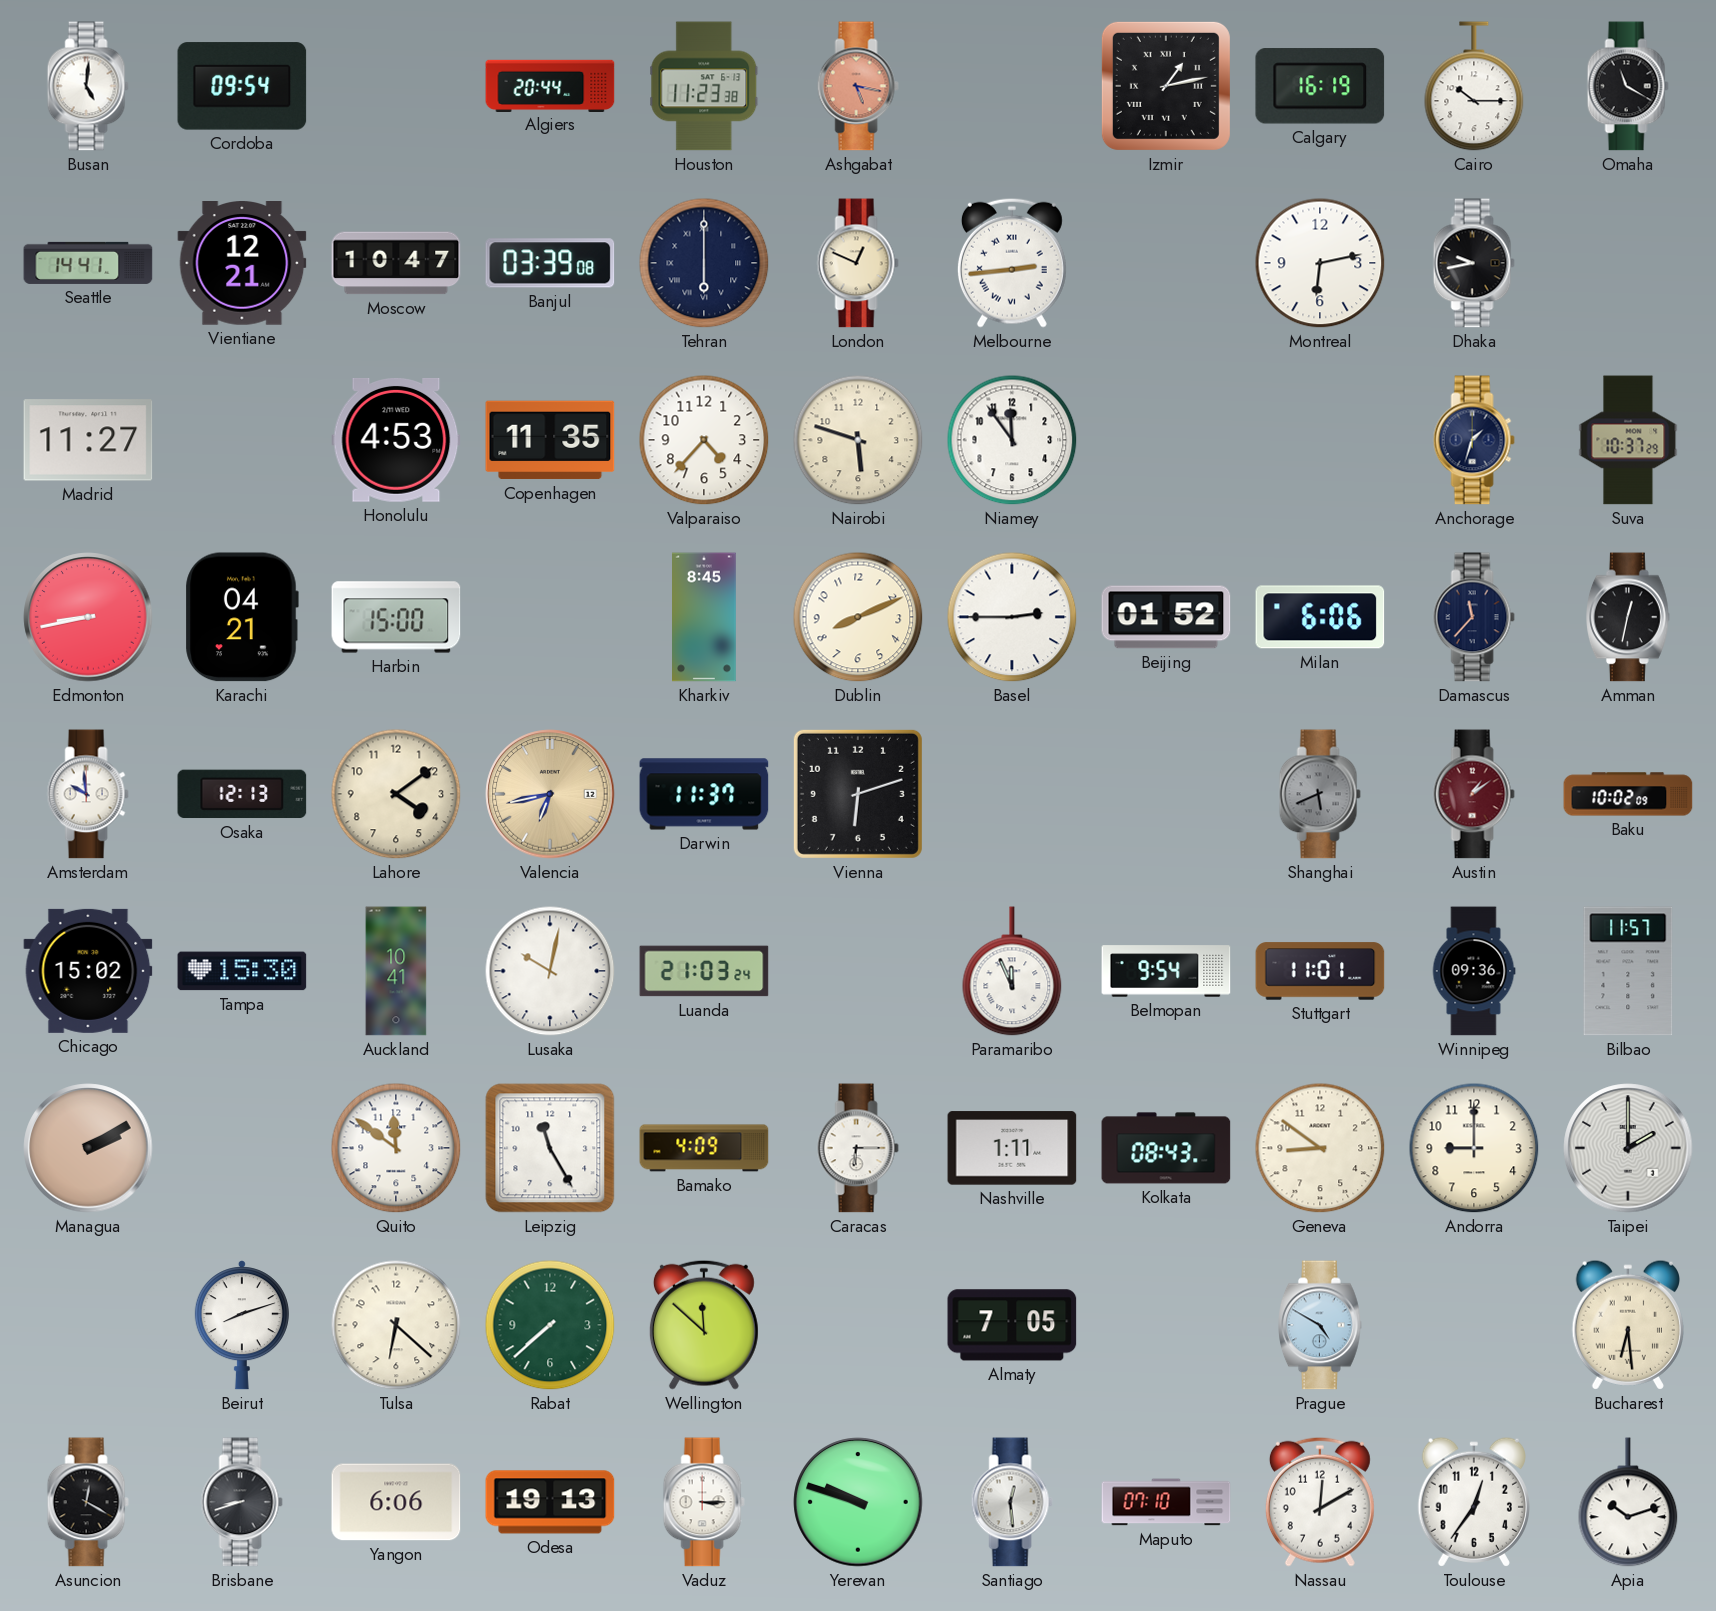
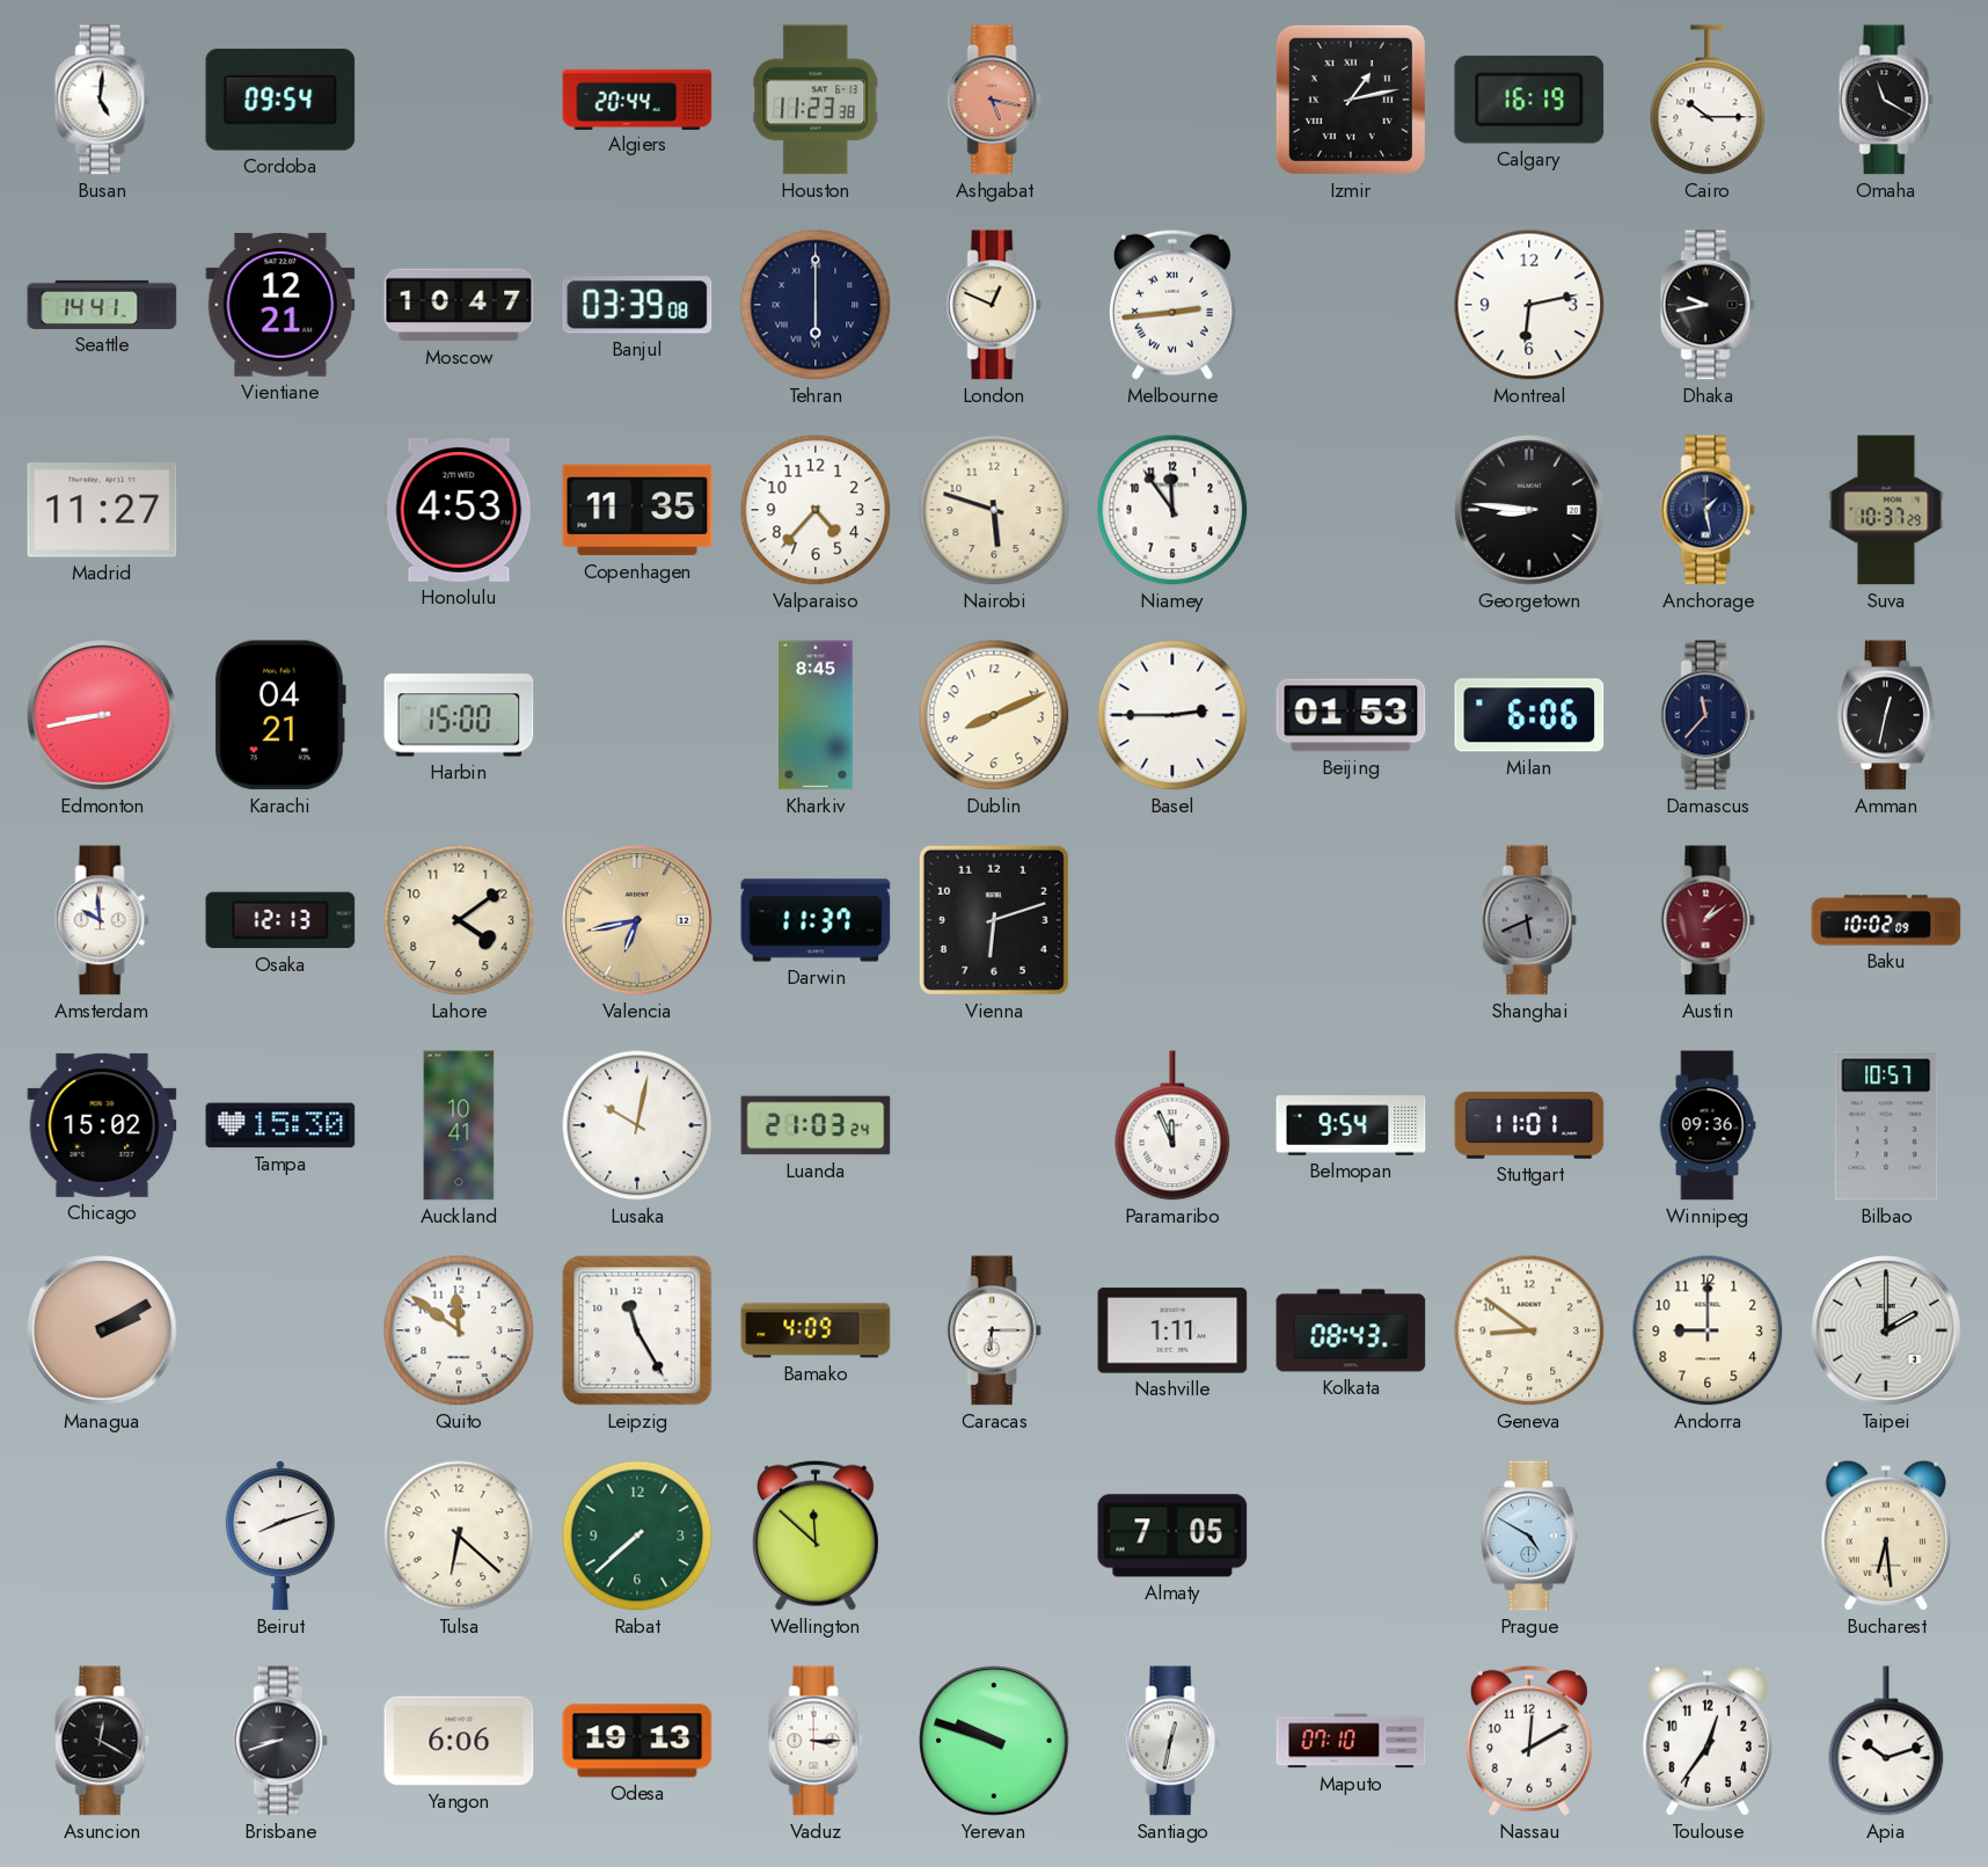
Georgetown: none -> 8:46
Anchorage: 1:33 -> 1:28
Beijing: 01:52 -> 01:53
Bilbao: 11:57 -> 10:57
Santiago: 12:29 -> 12:32
